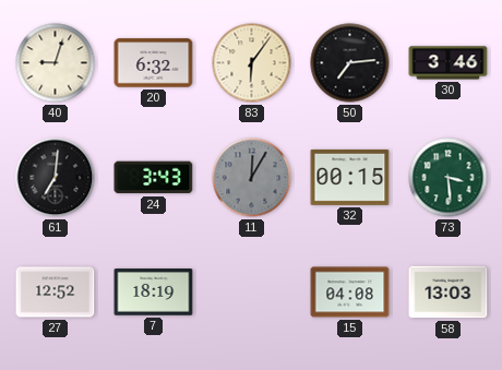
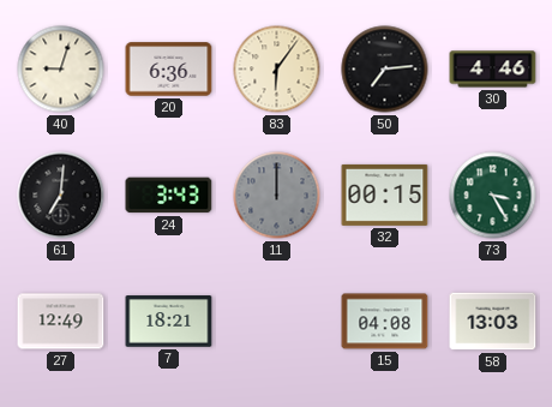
20: 6:32 -> 6:36
30: 3:46 -> 4:46
11: 12:05 -> 12:00
73: 3:29 -> 3:25
27: 12:52 -> 12:49
7: 18:19 -> 18:21
